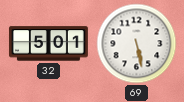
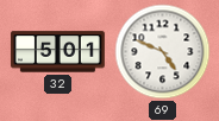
69: 5:28 -> 4:49
